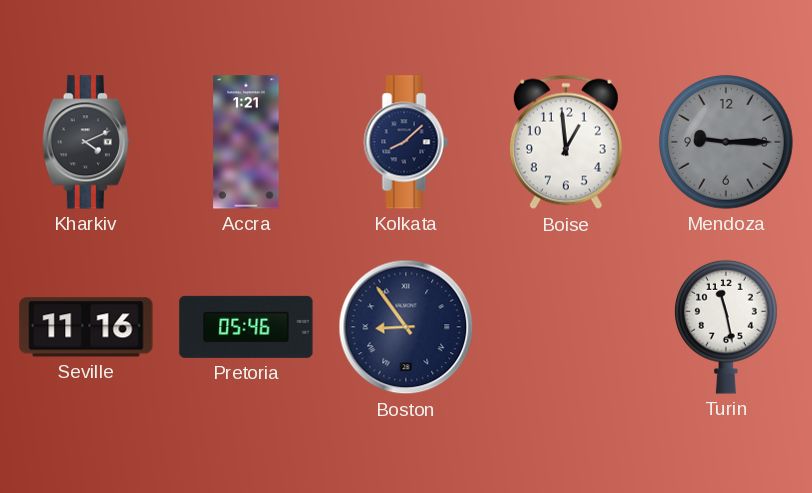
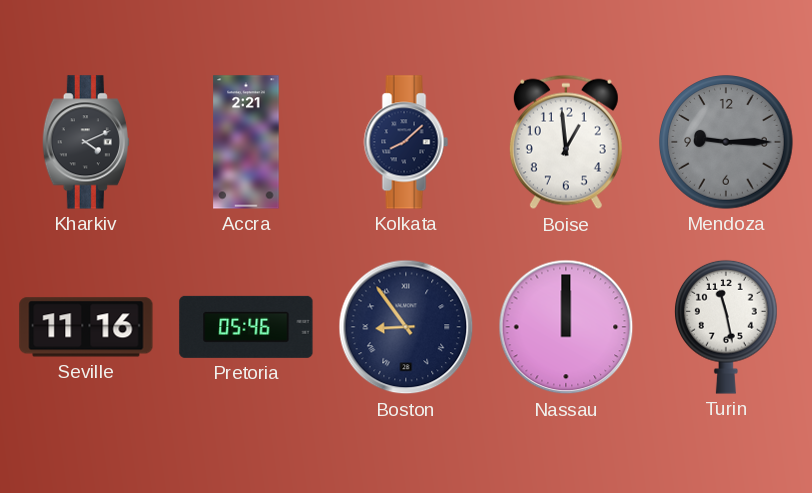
Accra: 1:21 -> 2:21
Nassau: none -> 12:00
